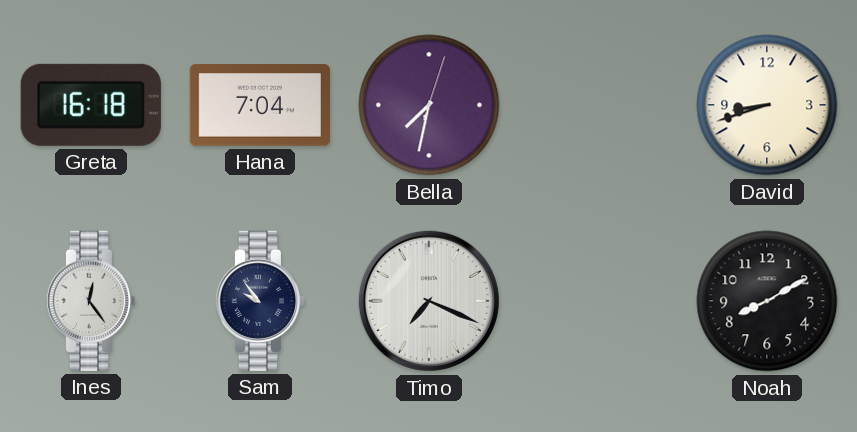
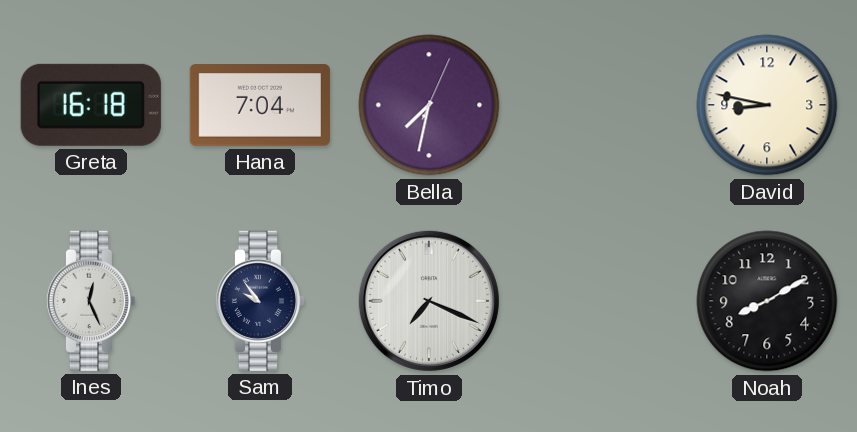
Bella: 7:32:03 -> 7:32:04
David: 8:42 -> 8:47
Ines: 12:24 -> 12:26
